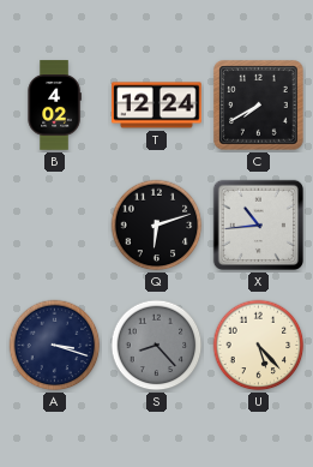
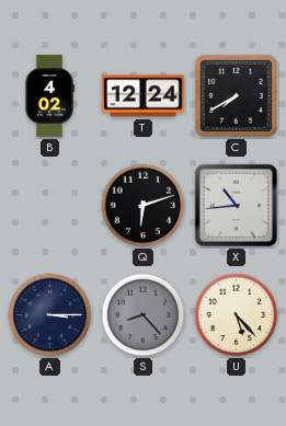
A: 3:18 -> 3:15
